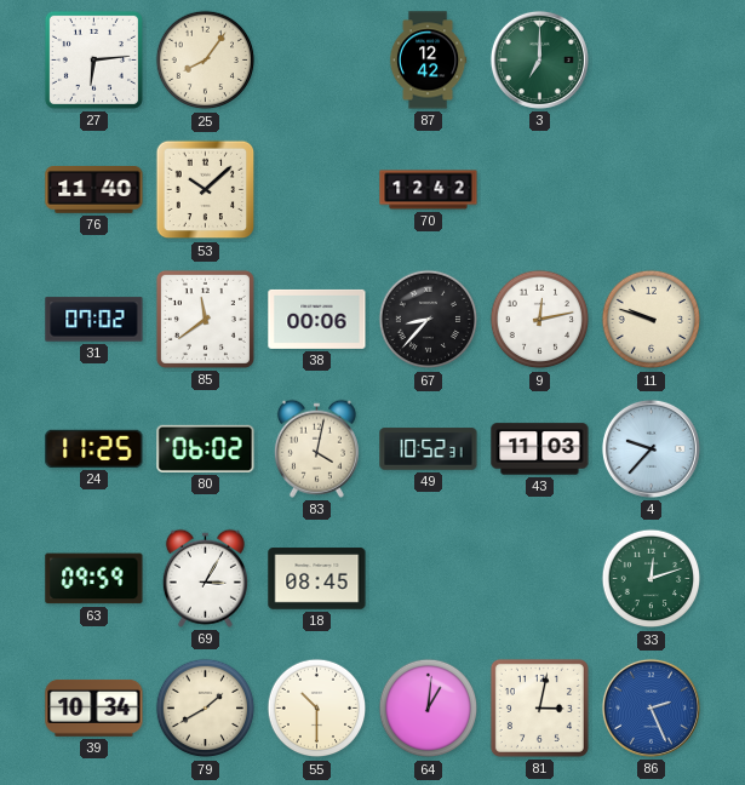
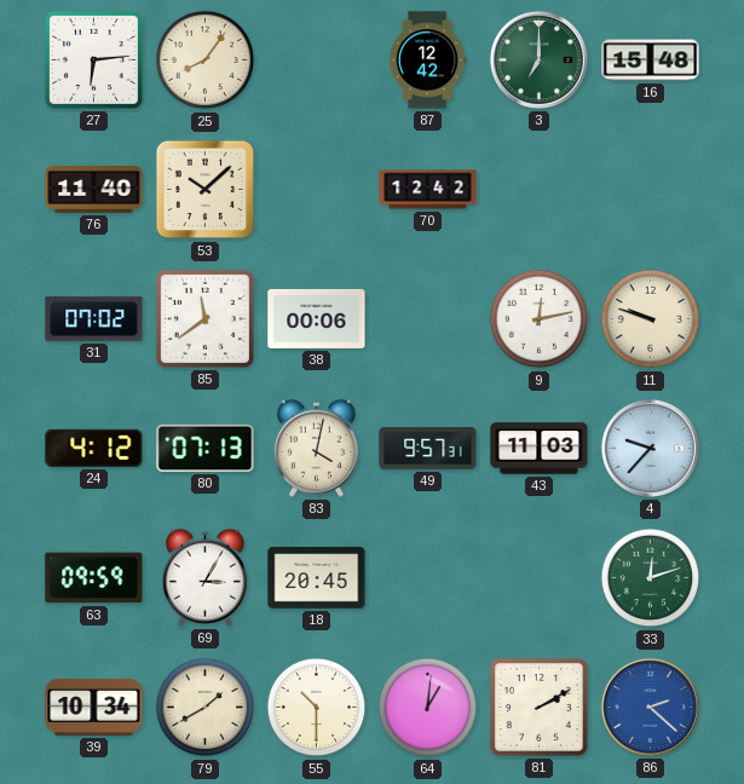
16: none -> 15:48
67: 8:37 -> none
24: 11:25 -> 4:12
80: 06:02 -> 07:13
49: 10:52 -> 9:57
18: 08:45 -> 20:45
81: 3:02 -> 2:10
86: 2:26 -> 2:22
